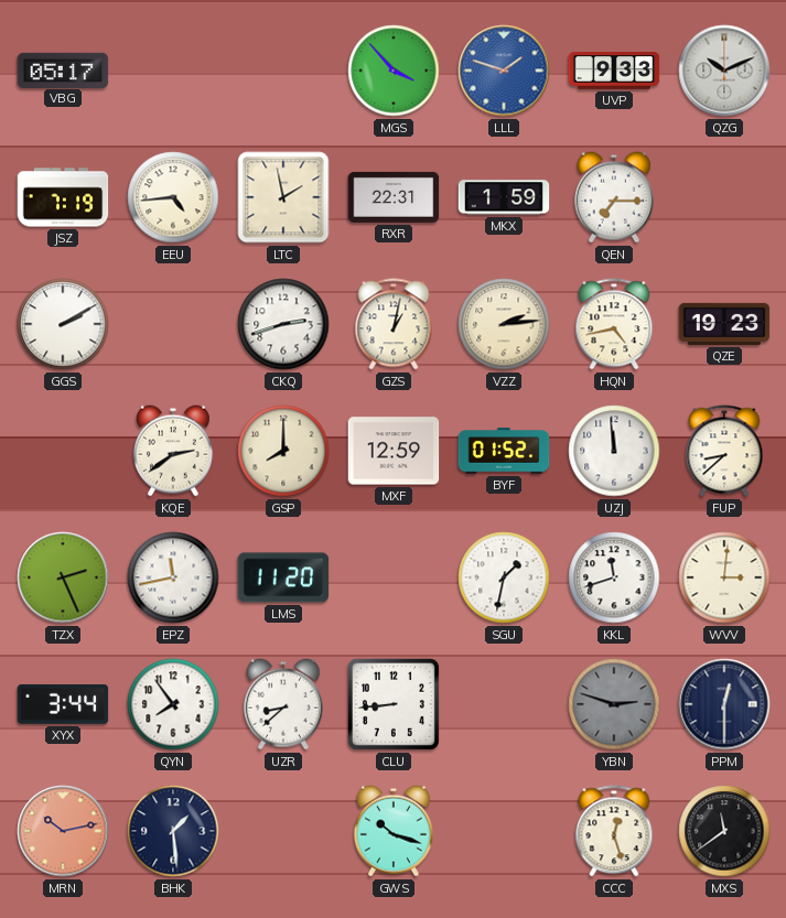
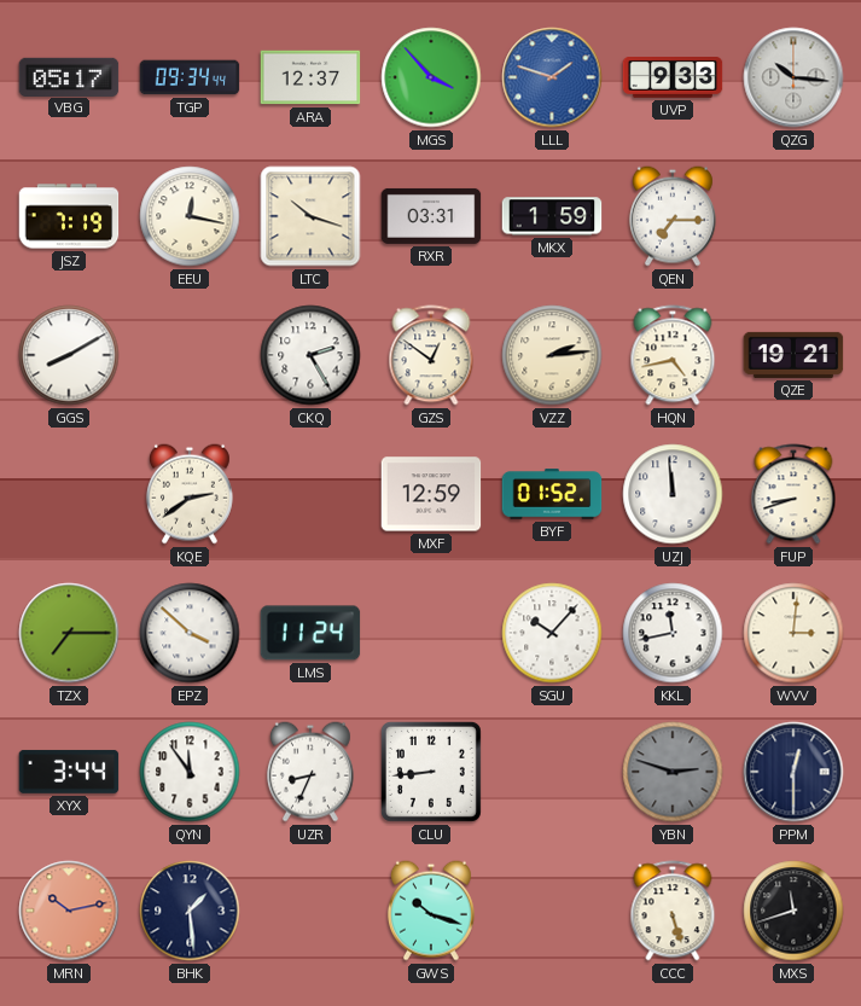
TGP: none -> 09:34
ARA: none -> 12:37
QZG: 10:11 -> 10:16
EEU: 4:44 -> 12:17
LTC: 1:58 -> 10:18
RXR: 22:31 -> 03:31
GGS: 2:10 -> 8:10
CKQ: 2:42 -> 2:25
GZS: 1:02 -> 12:51
QZE: 19:23 -> 19:21
GSP: 8:00 -> none
FUP: 8:38 -> 8:42
TZX: 2:26 -> 7:15
EPZ: 11:43 -> 3:52
LMS: 11:20 -> 11:24
SGU: 1:32 -> 10:07
KKL: 11:42 -> 11:43
QYN: 7:54 -> 11:54
UZR: 8:38 -> 8:34
CCC: 12:27 -> 5:27
MXS: 11:39 -> 11:42
